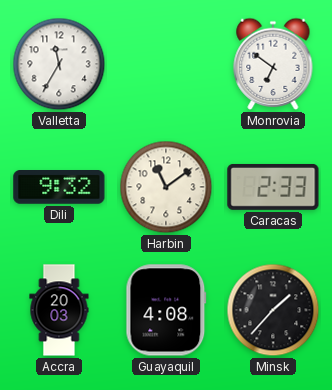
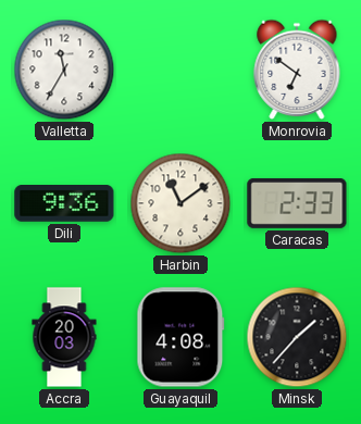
Dili: 9:32 -> 9:36
